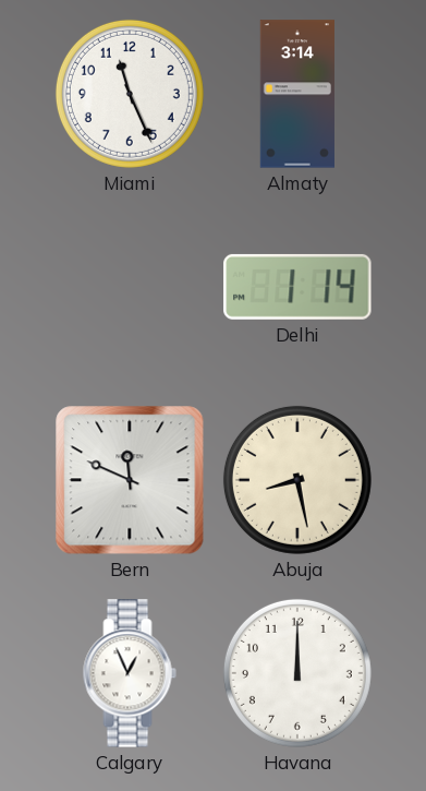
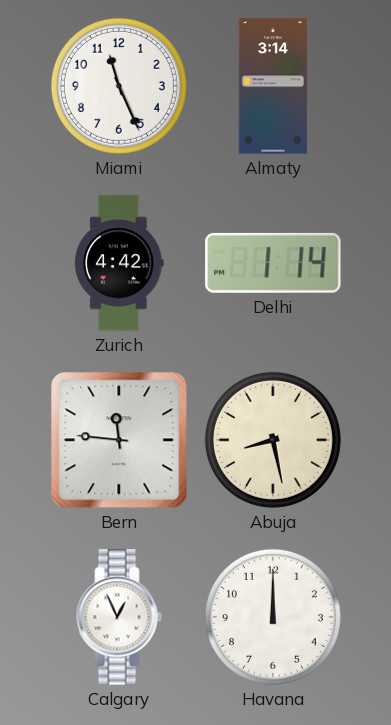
Zurich: none -> 4:42
Bern: 11:49 -> 11:46
